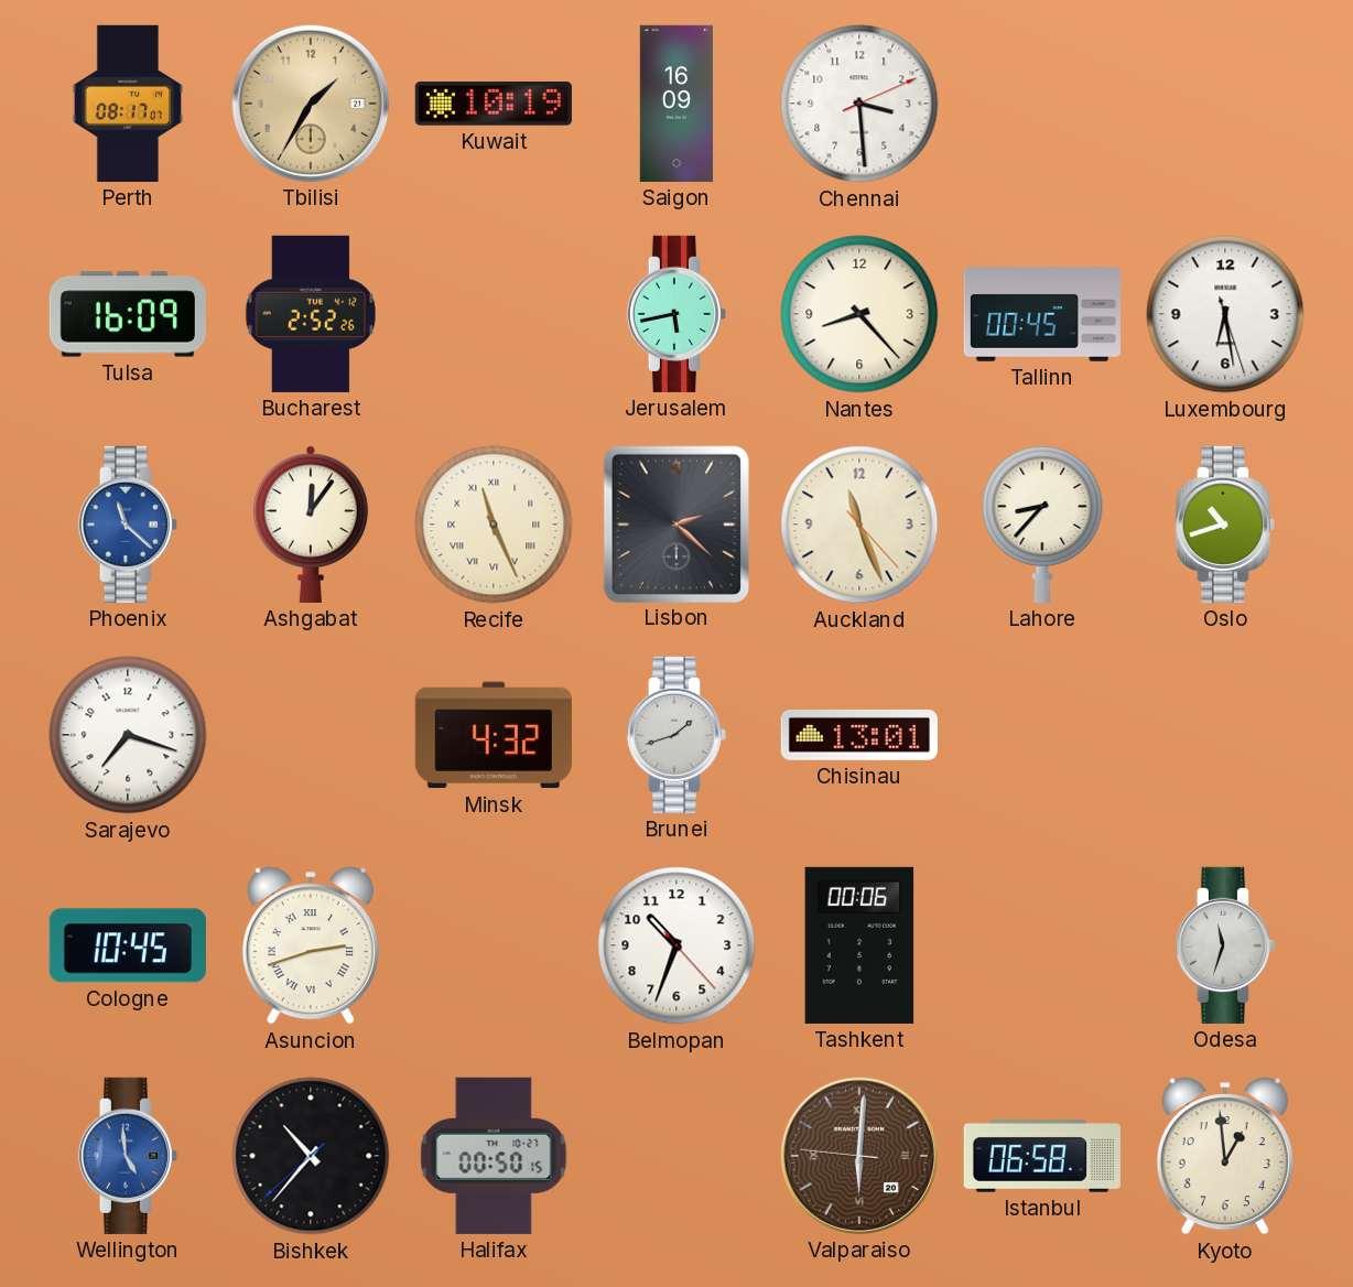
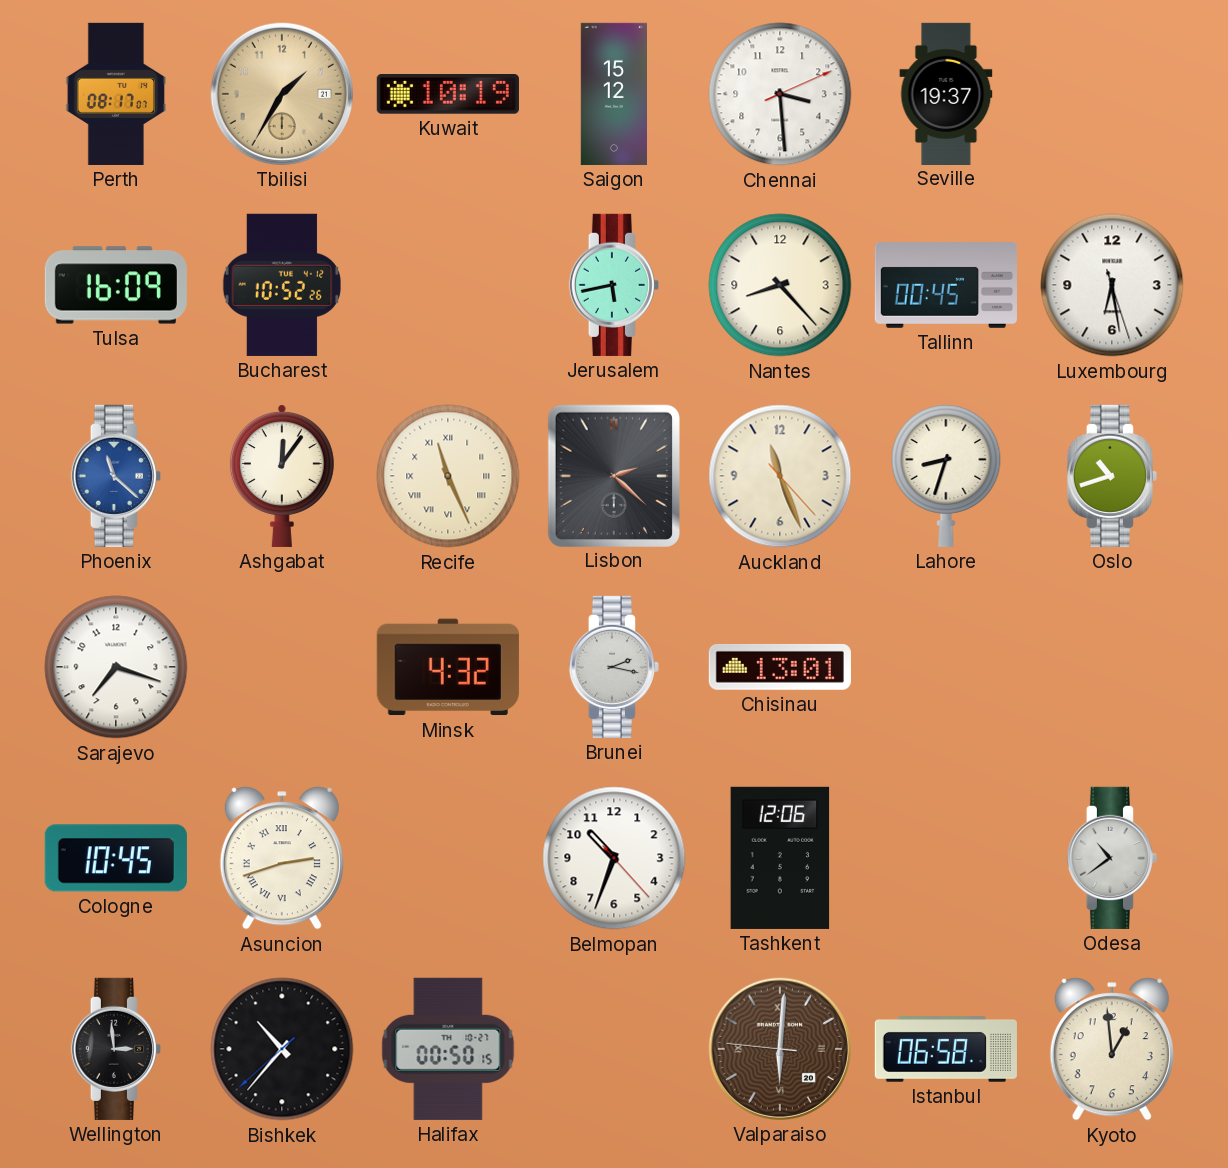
Saigon: 16:09 -> 15:12
Seville: none -> 19:37
Bucharest: 2:52 -> 10:52
Lahore: 8:37 -> 8:33
Brunei: 1:42 -> 2:17
Tashkent: 00:06 -> 12:06
Odesa: 11:33 -> 10:39
Wellington: 4:59 -> 2:59
Wellington dial: blue -> black
